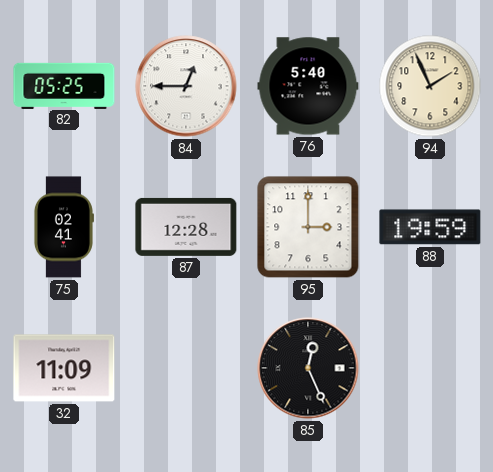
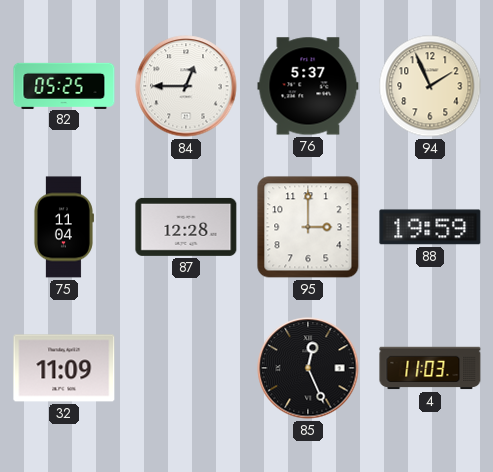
76: 5:40 -> 5:37
75: 02:41 -> 11:04
4: none -> 11:03
